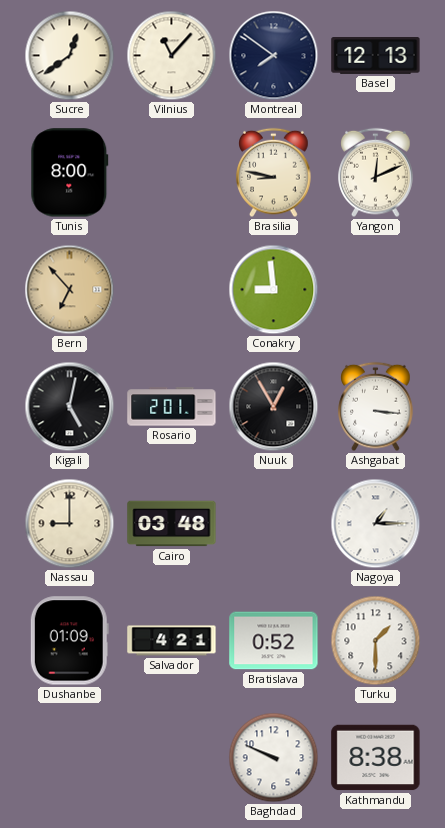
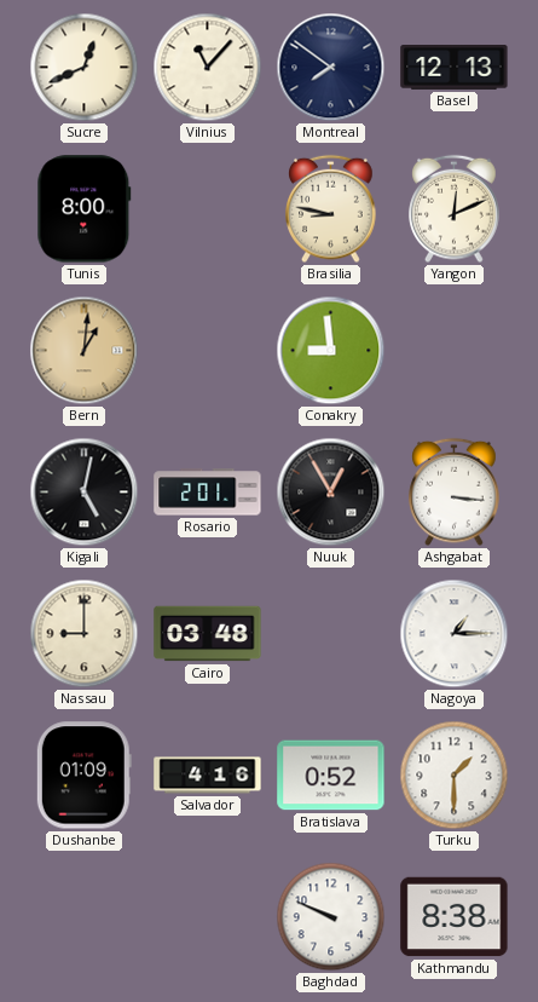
Sucre: 12:39 -> 12:41
Bern: 6:53 -> 1:01
Salvador: 4:21 -> 4:16
